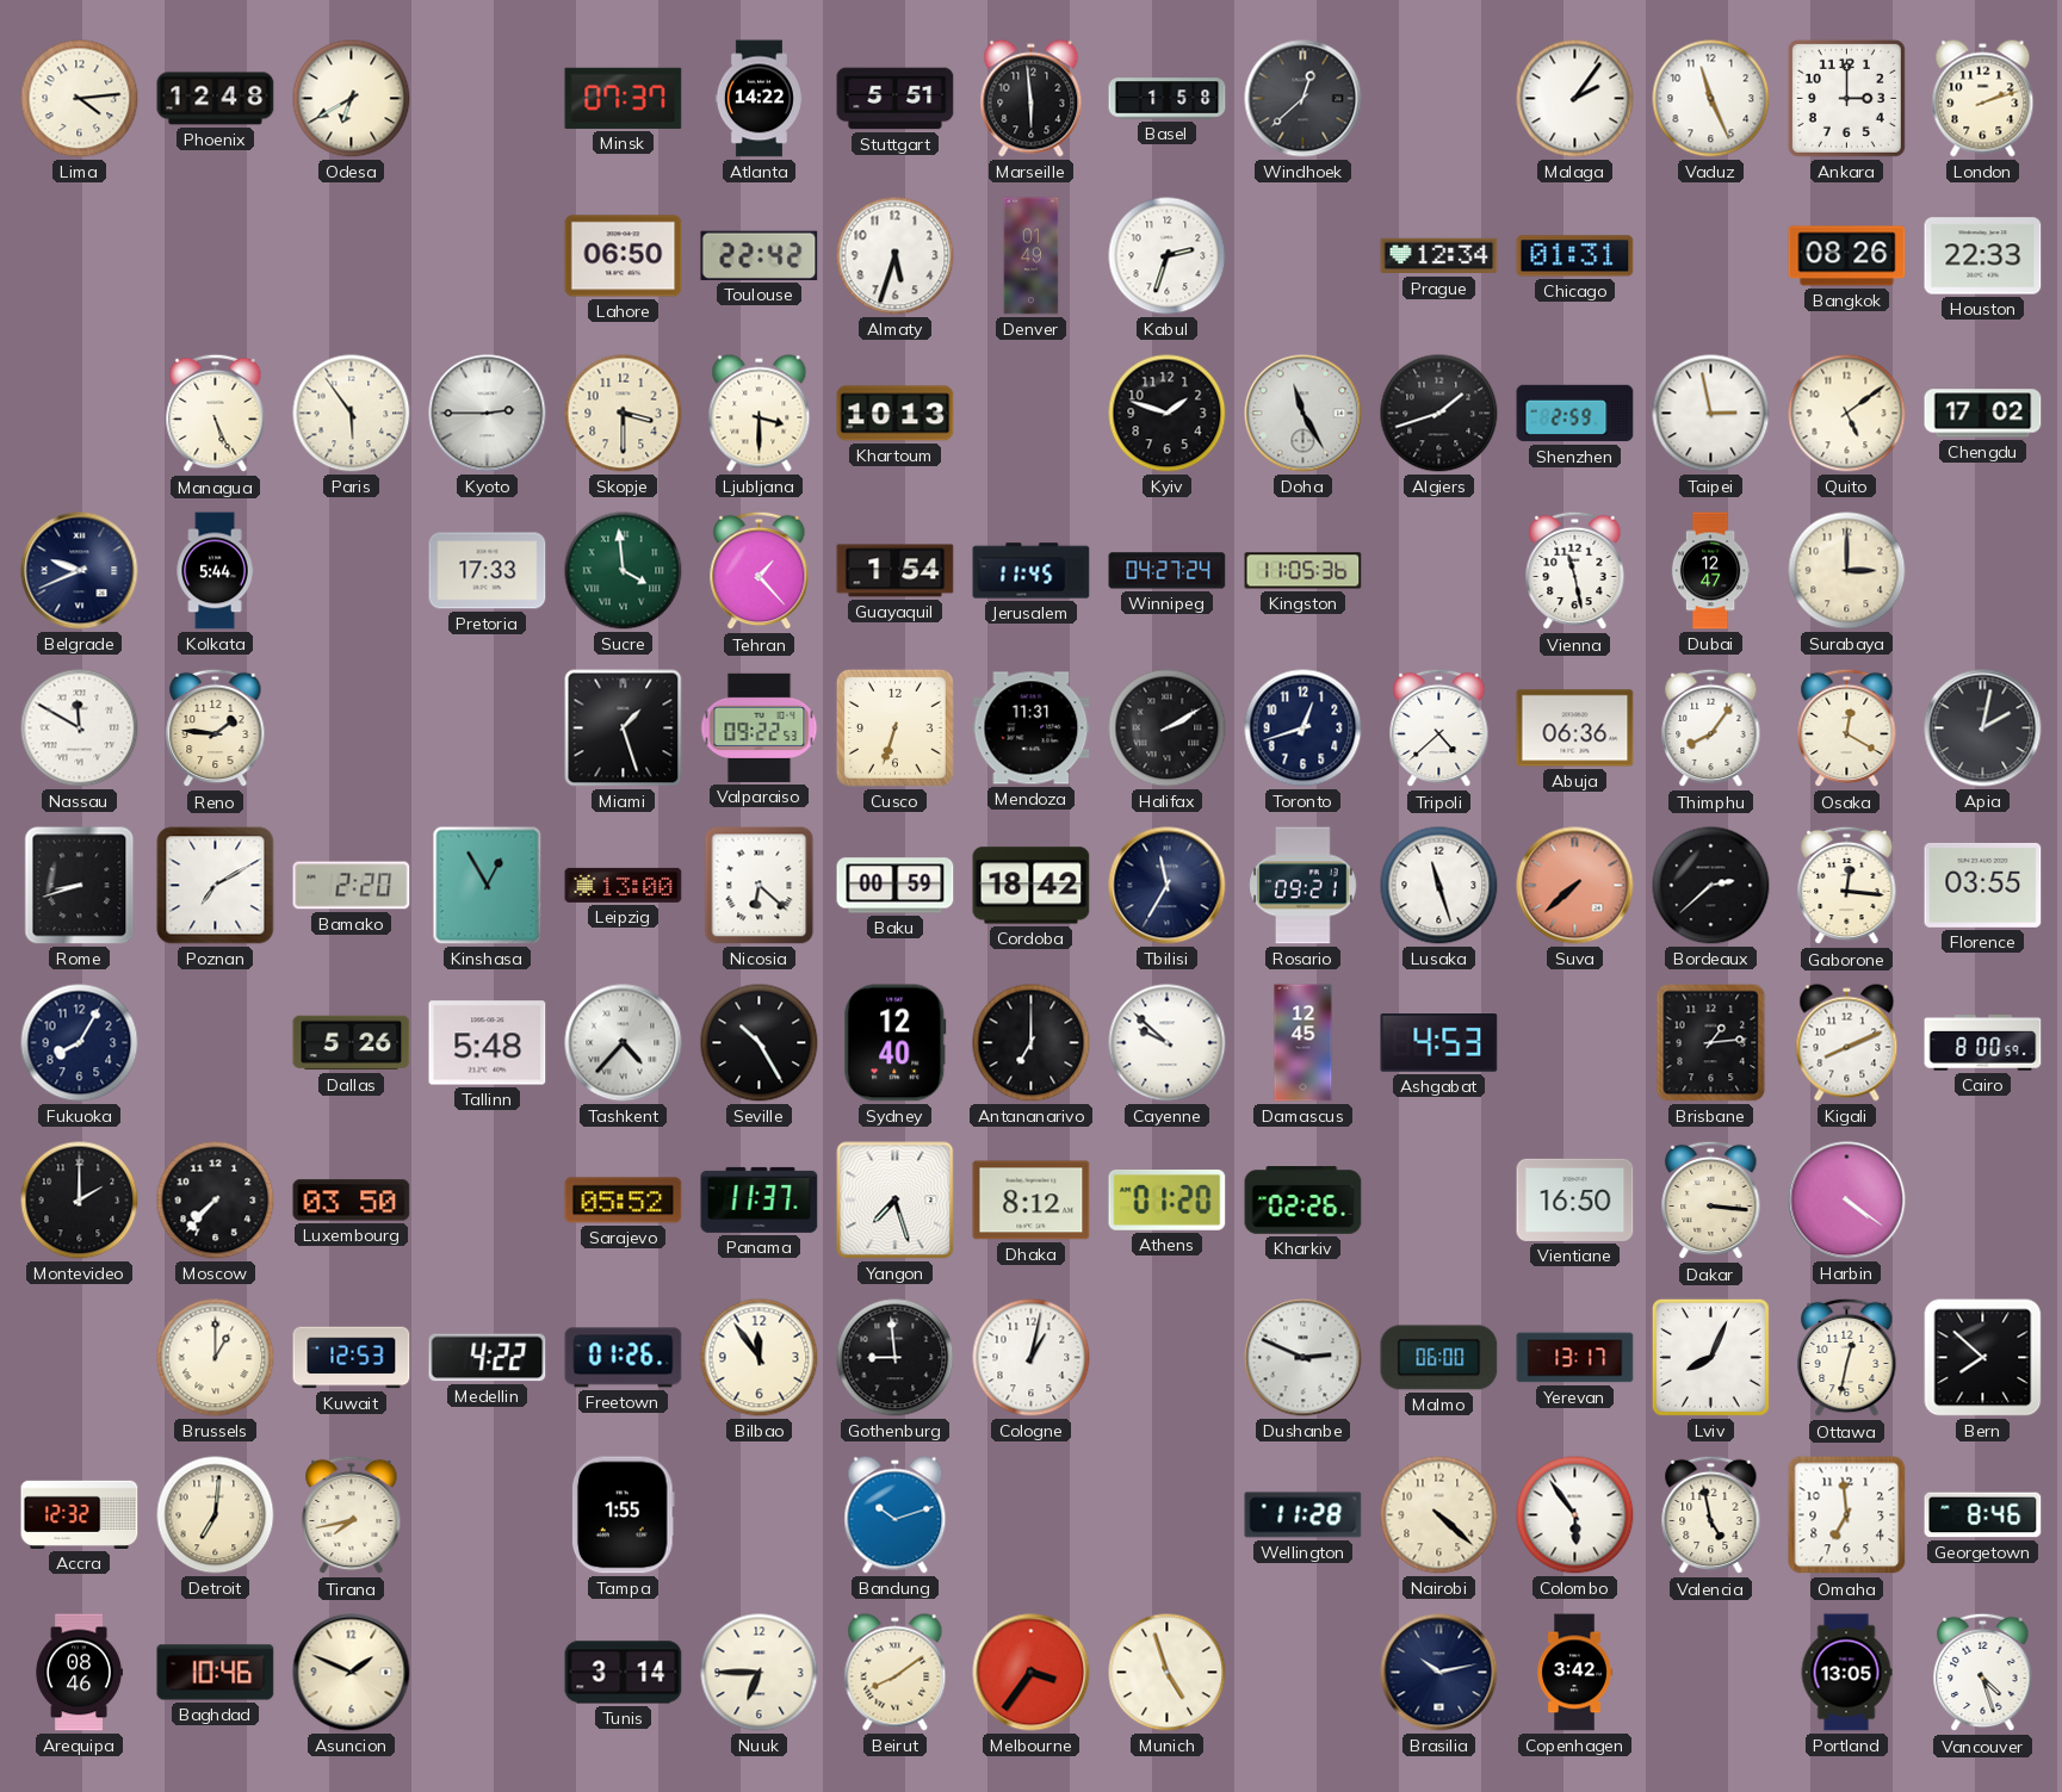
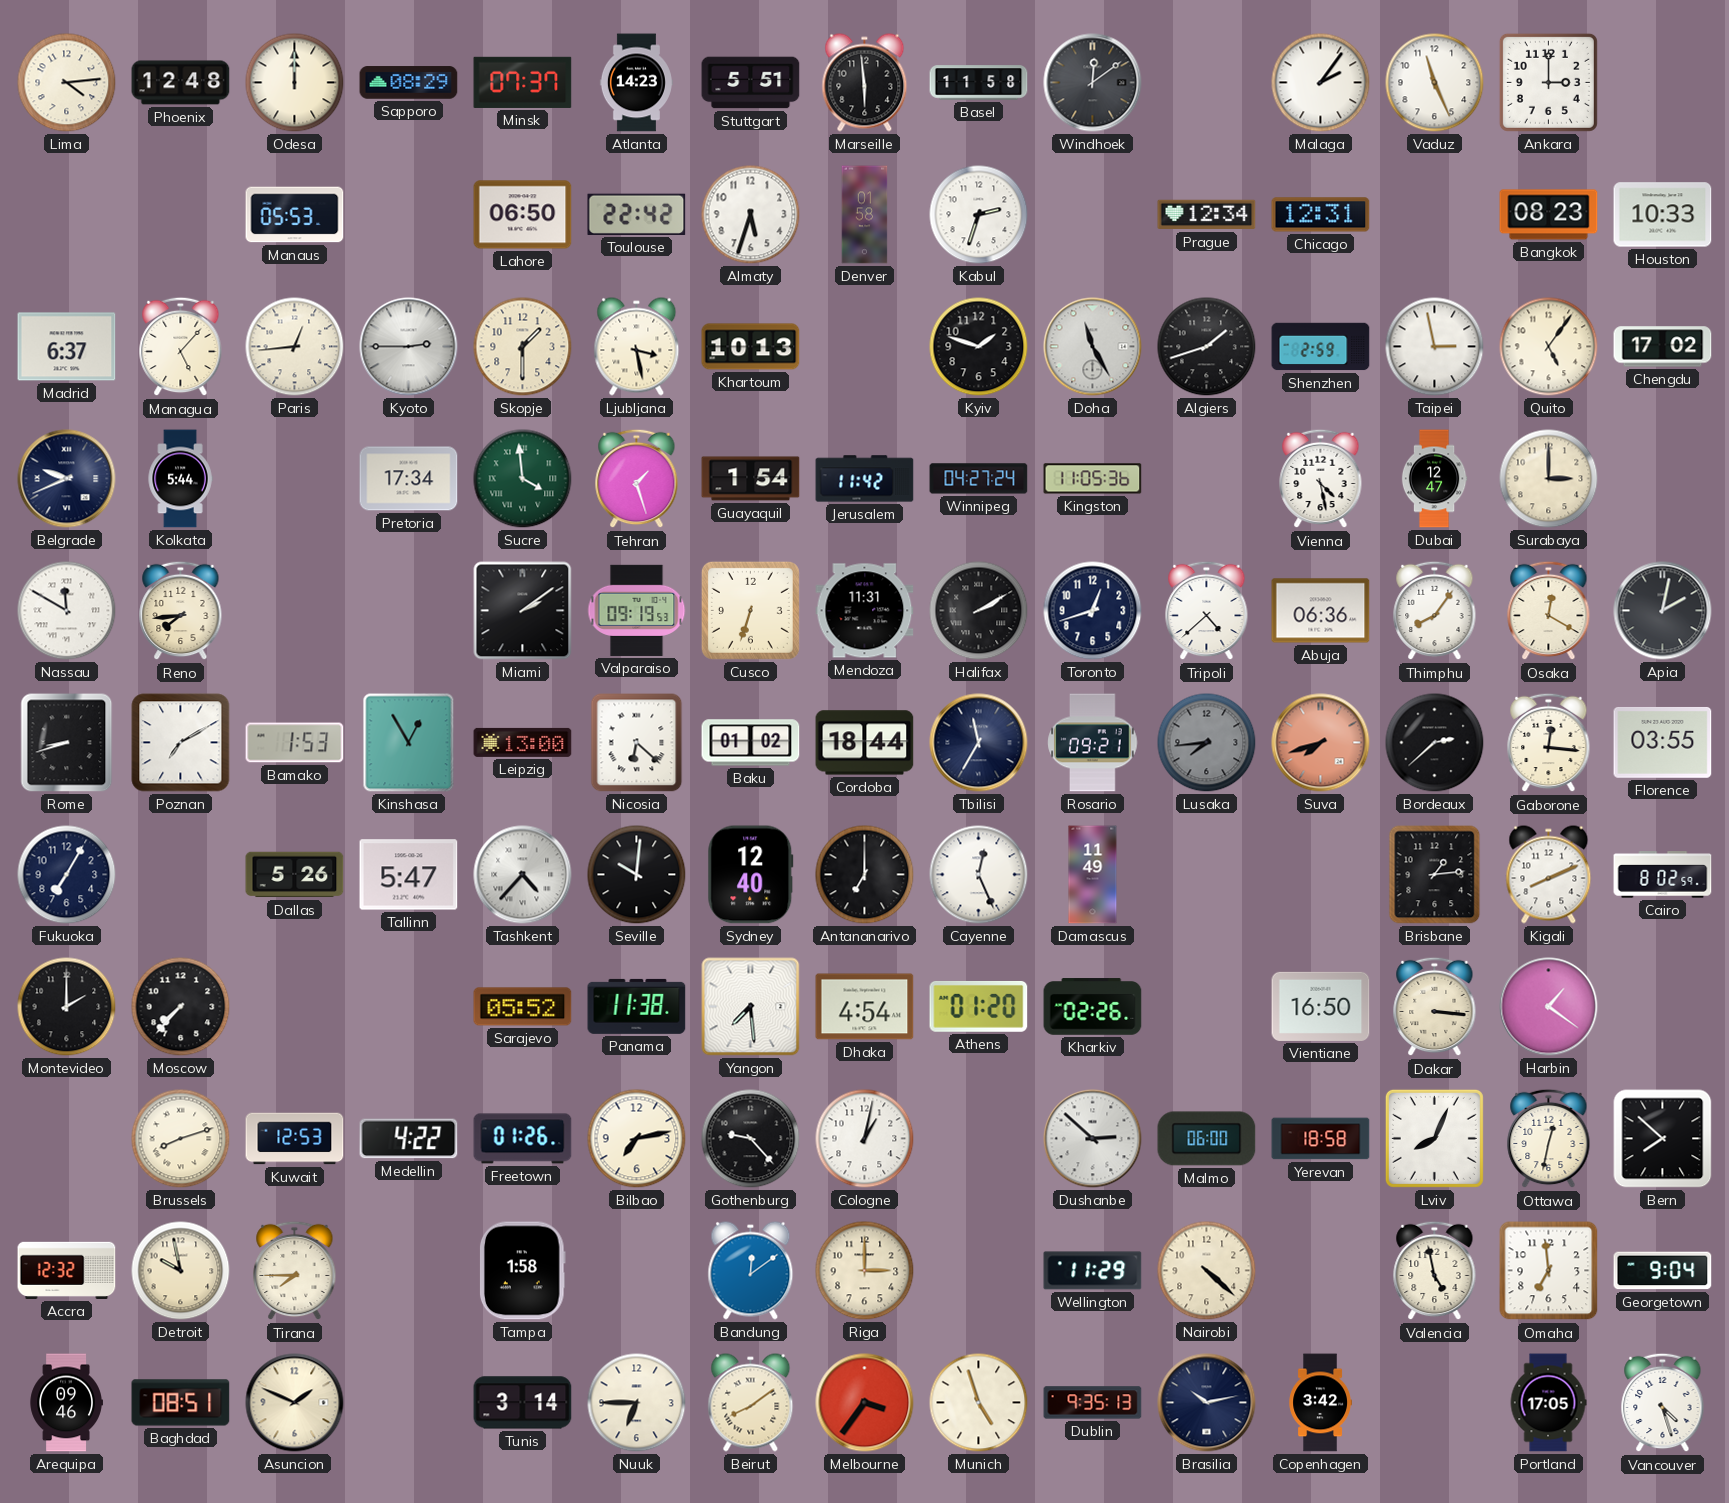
Odesa: 6:40 -> 12:00
Sapporo: none -> 08:29
Atlanta: 14:22 -> 14:23
Basel: 1:58 -> 11:58
Windhoek: 12:38 -> 12:09
London: 2:12 -> none
Manaus: none -> 05:53
Denver: 01:49 -> 01:58
Chicago: 01:31 -> 12:31
Bangkok: 08:26 -> 08:23
Houston: 22:33 -> 10:33
Madrid: none -> 6:37
Managua: 5:26 -> 5:07
Paris: 5:54 -> 12:44
Skopje: 3:30 -> 1:30
Ljubljana: 3:30 -> 3:28
Quito: 5:09 -> 5:06
Pretoria: 17:33 -> 17:34
Tehran: 1:23 -> 1:27
Jerusalem: 11:45 -> 11:42
Vienna: 11:28 -> 4:28
Reno: 1:46 -> 7:44
Miami: 1:27 -> 2:09
Valparaiso: 09:22 -> 09:19
Bamako: 2:20 -> 1:53
Baku: 00:59 -> 01:02
Cordoba: 18:42 -> 18:44
Lusaka: 11:27 -> 7:44
Lusaka dial: white -> grey
Suva: 7:38 -> 7:42
Fukuoka: 8:05 -> 7:05
Tallinn: 5:48 -> 5:47
Seville: 10:25 -> 10:01
Cayenne: 9:52 -> 12:26
Damascus: 12:45 -> 11:49
Ashgabat: 4:53 -> none
Cairo: 8:00 -> 8:02
Luxembourg: 03:50 -> none
Panama: 11:37 -> 11:38
Yangon: 7:27 -> 7:29
Dhaka: 8:12 -> 4:54
Harbin: 4:21 -> 1:21
Brussels: 1:00 -> 8:12
Bilbao: 11:54 -> 7:13
Gothenburg: 8:59 -> 9:23
Dushanbe: 2:49 -> 2:52
Yerevan: 13:17 -> 18:58
Detroit: 7:01 -> 9:58
Tirana: 7:43 -> 7:45
Tampa: 1:55 -> 1:58
Bandung: 10:12 -> 12:09
Riga: none -> 3:00
Wellington: 11:28 -> 11:29
Colombo: 5:54 -> none
Georgetown: 8:46 -> 9:04
Arequipa: 08:46 -> 09:46
Baghdad: 10:46 -> 08:51
Dublin: none -> 9:35
Portland: 13:05 -> 17:05
